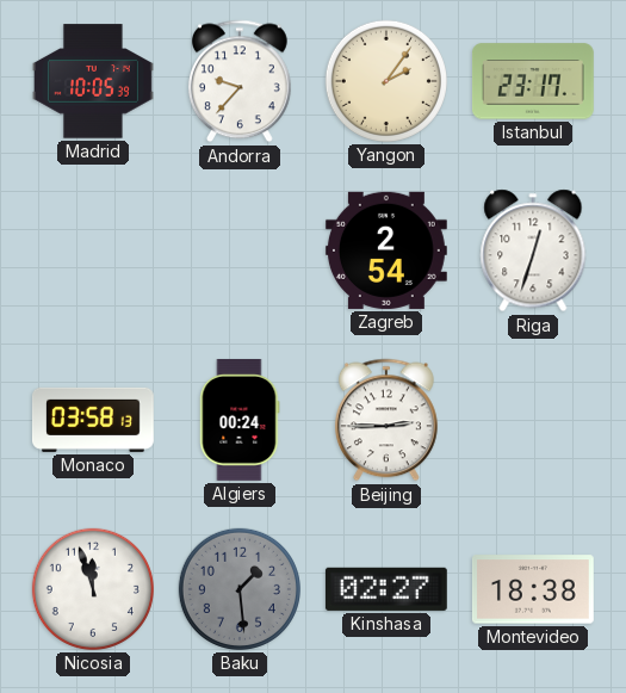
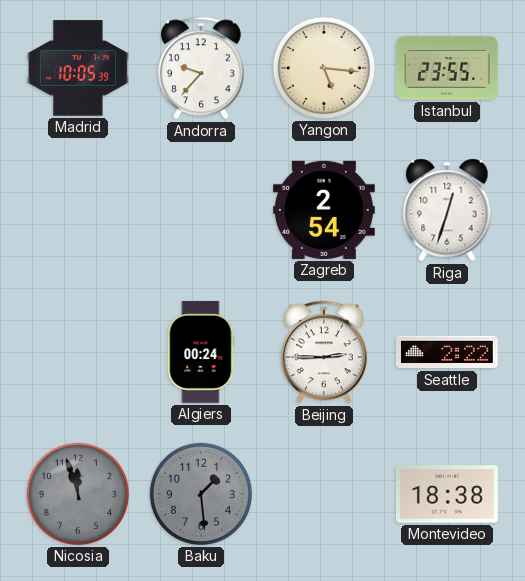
Yangon: 2:06 -> 5:16
Istanbul: 23:17 -> 23:55
Monaco: 03:58 -> none
Seattle: none -> 2:22
Nicosia dial: white -> grey
Kinshasa: 02:27 -> none
